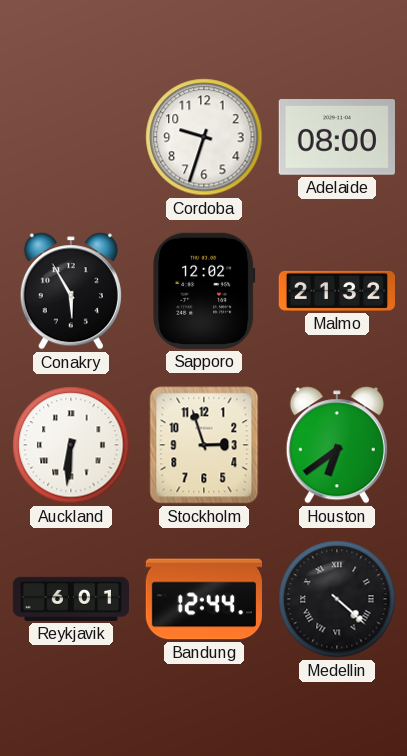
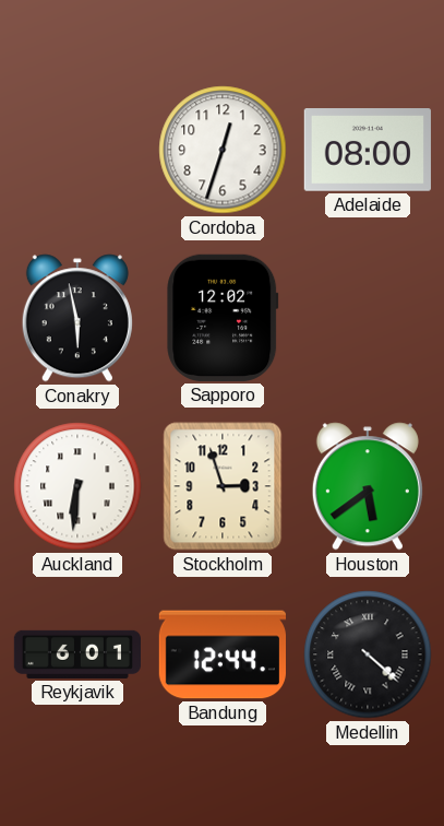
Cordoba: 9:33 -> 12:33
Conakry: 5:55 -> 5:58
Malmo: 21:32 -> none
Houston: 6:39 -> 5:39
